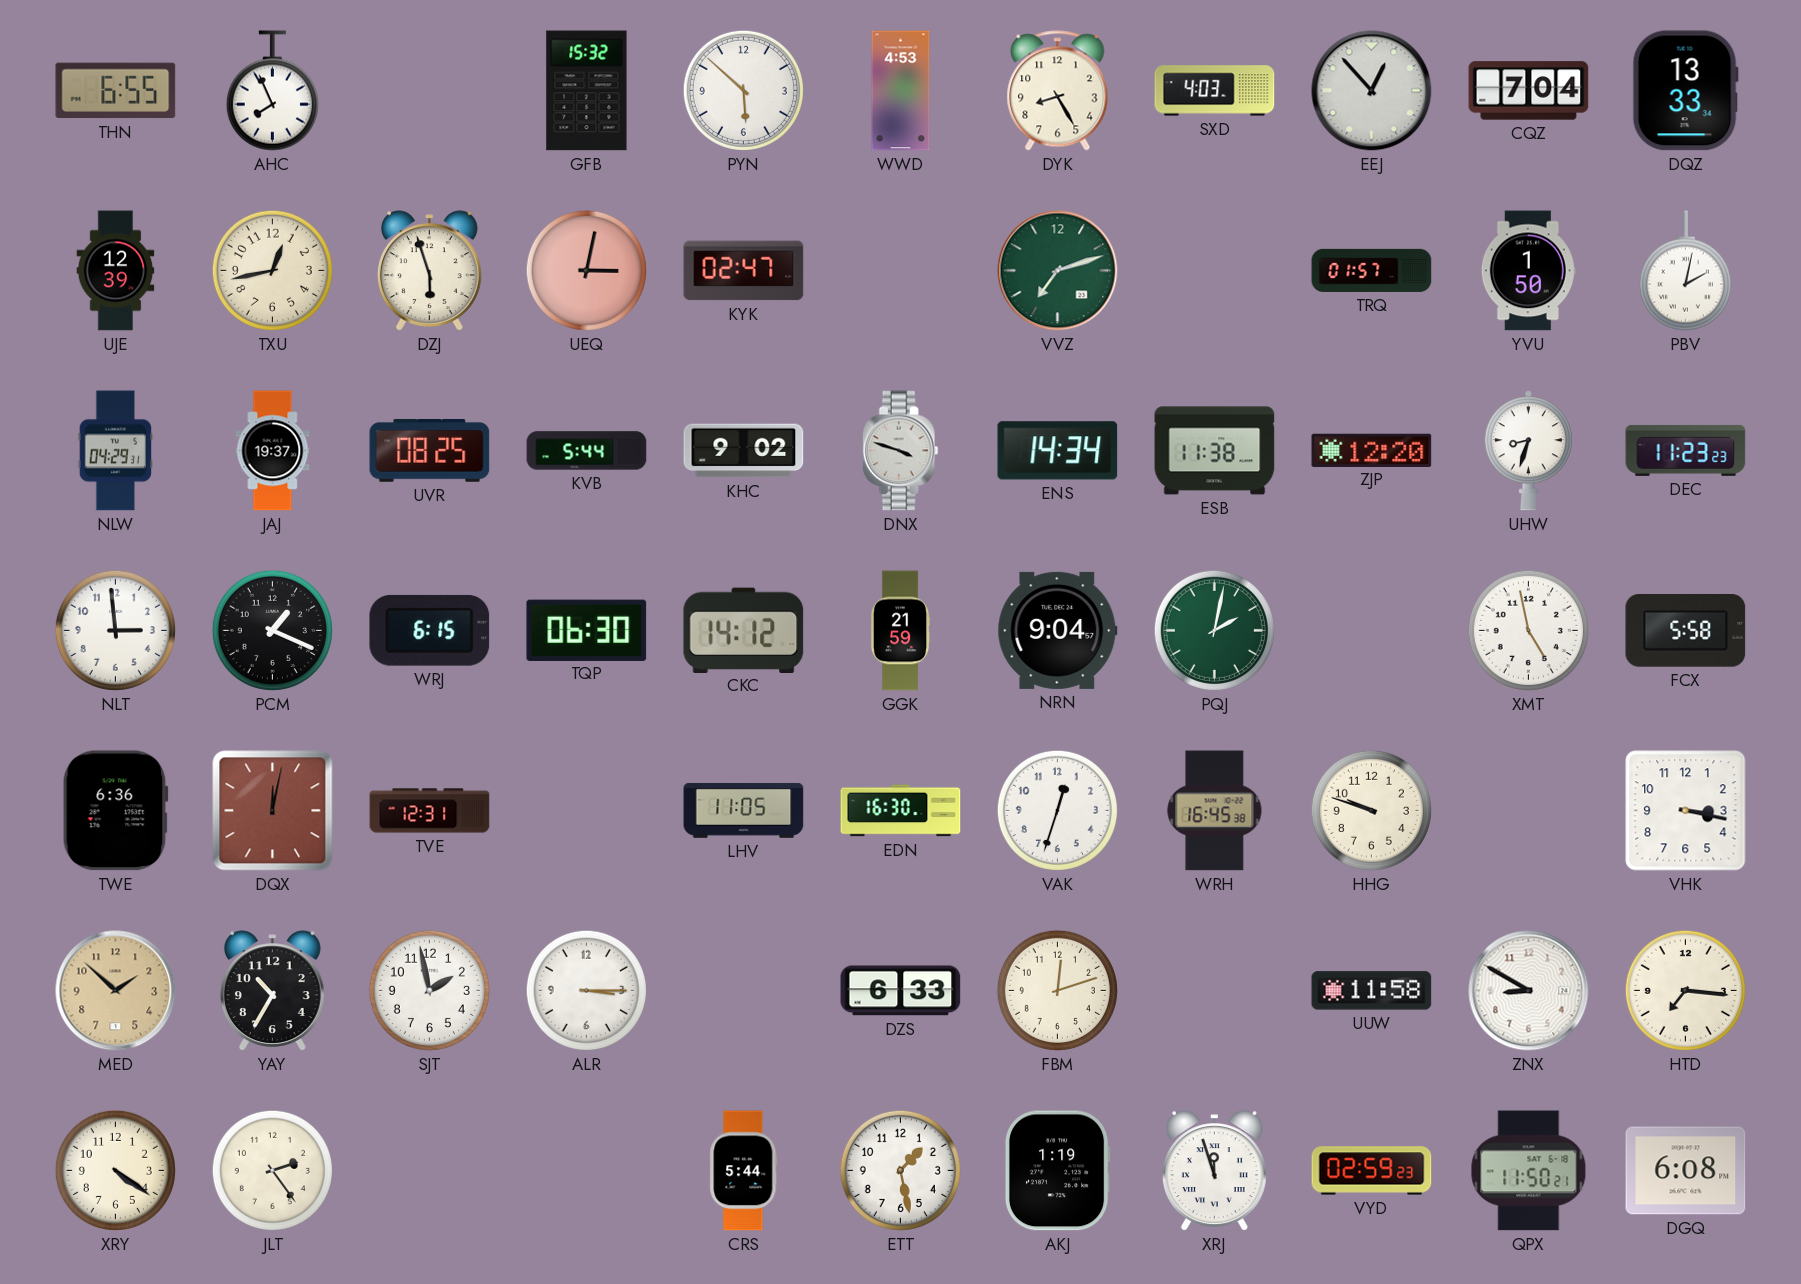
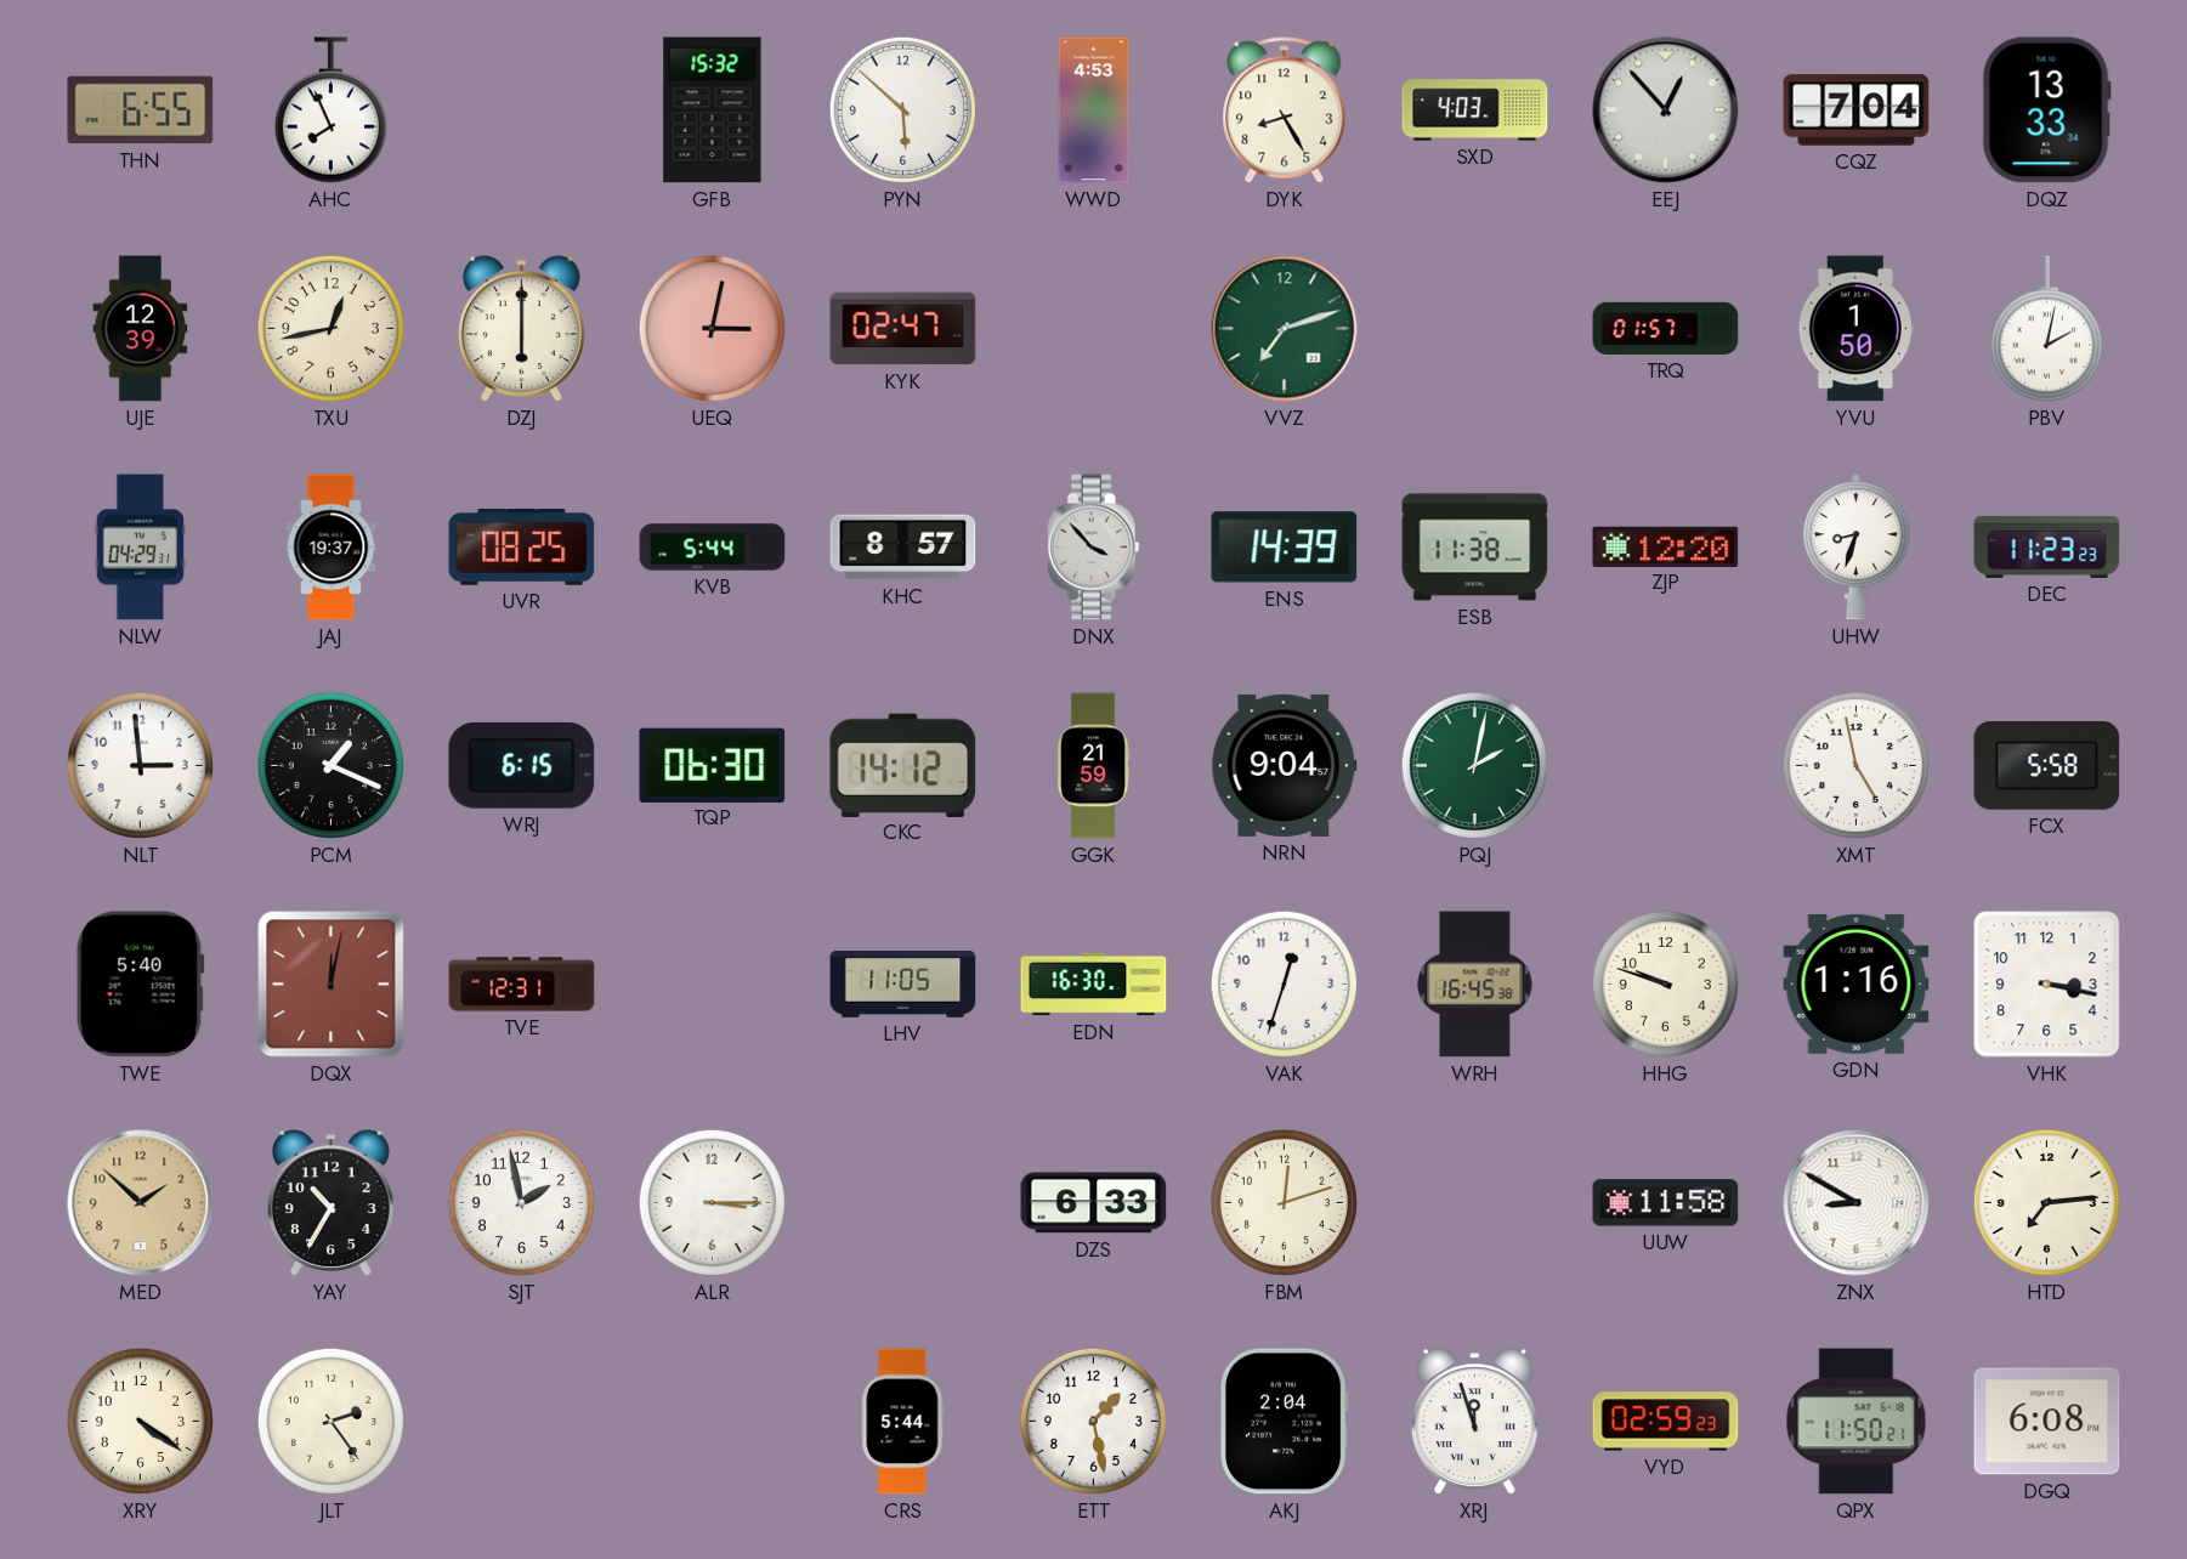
DZJ: 5:57 -> 6:00
KHC: 9:02 -> 8:57
DNX: 3:48 -> 3:53
ENS: 14:34 -> 14:39
TWE: 6:36 -> 5:40
GDN: none -> 1:16
HTD: 7:16 -> 7:14
AKJ: 1:19 -> 2:04
